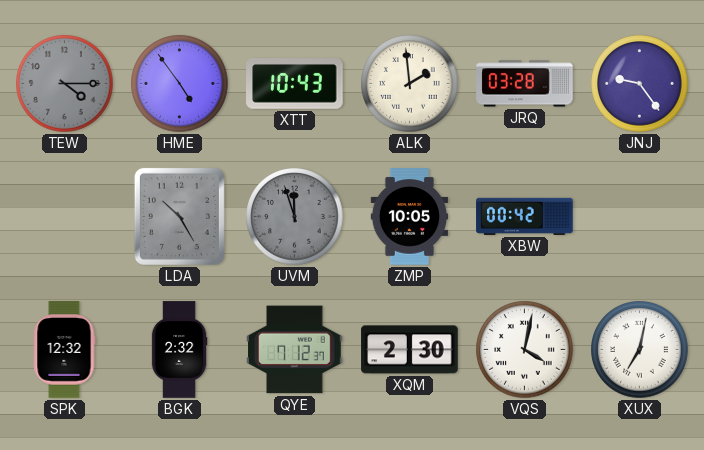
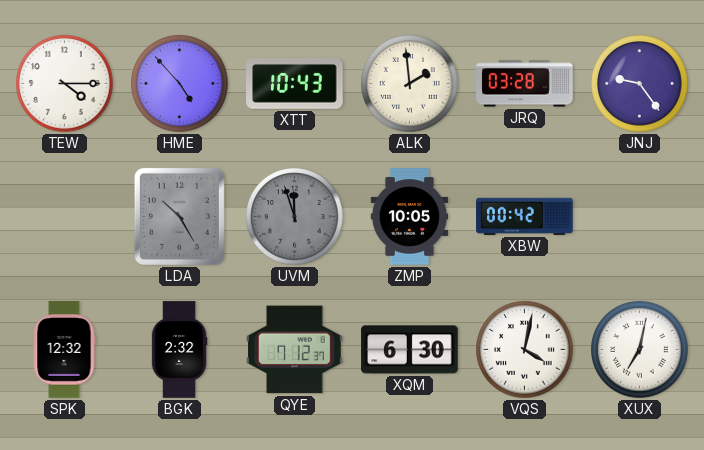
TEW dial: grey -> white
HME: 4:54 -> 4:53
XQM: 2:30 -> 6:30
